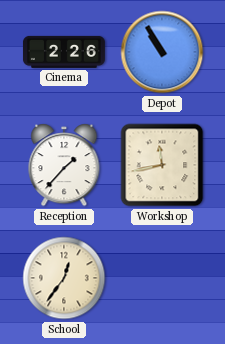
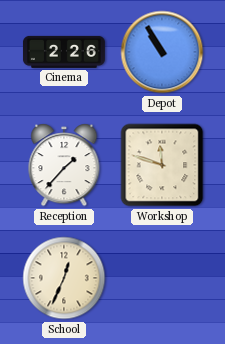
Workshop: 11:43 -> 11:48
School: 12:36 -> 12:34
